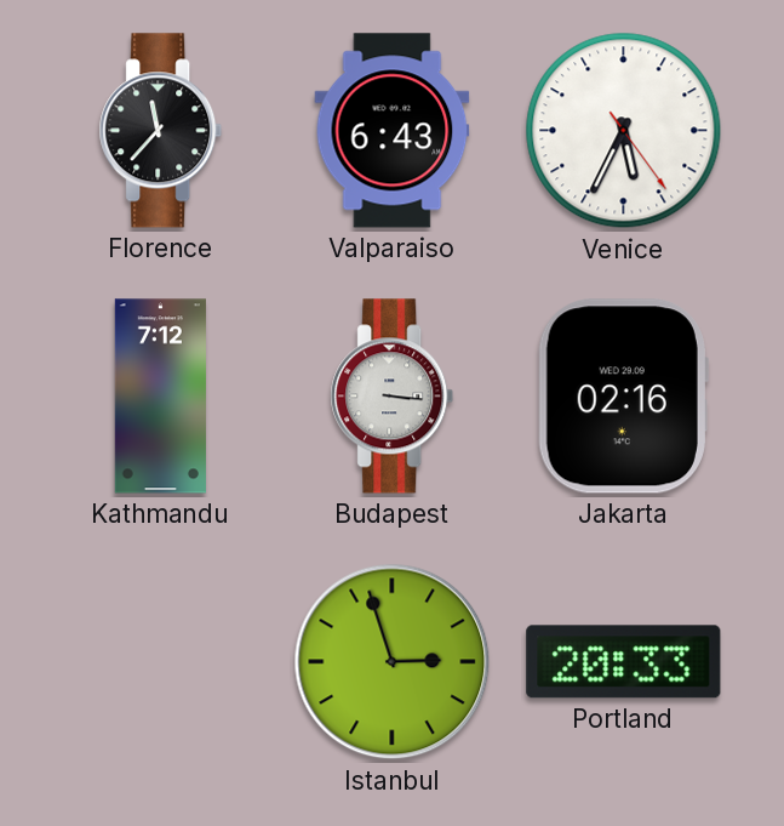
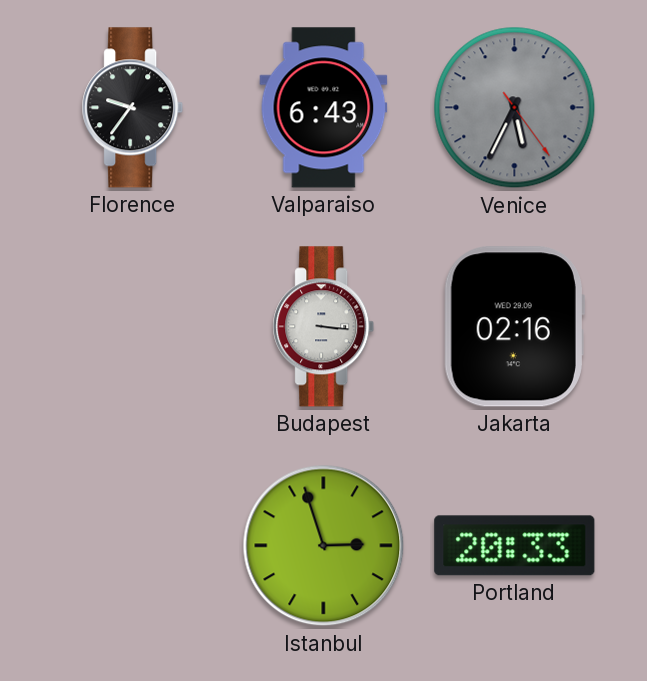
Florence: 11:37 -> 9:36
Venice dial: white -> grey
Kathmandu: 7:12 -> none
